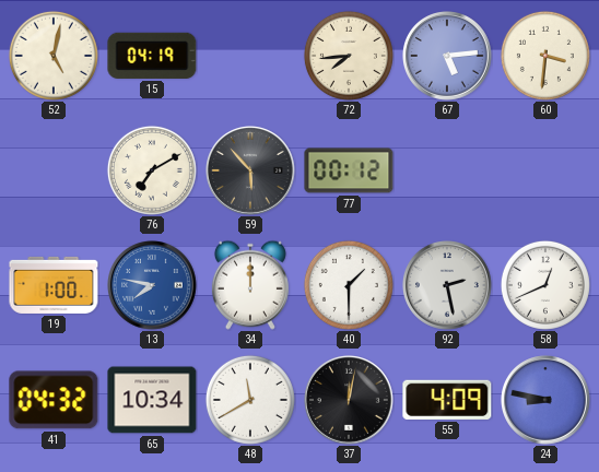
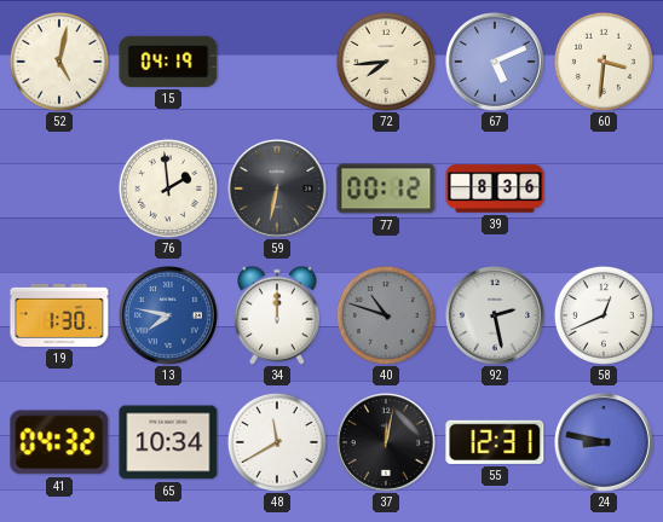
67: 5:14 -> 5:11
76: 7:10 -> 1:59
59: 5:53 -> 6:32
39: none -> 8:36
19: 1:00 -> 1:30
40: 1:30 -> 10:48
40 dial: white -> grey
55: 4:09 -> 12:31
